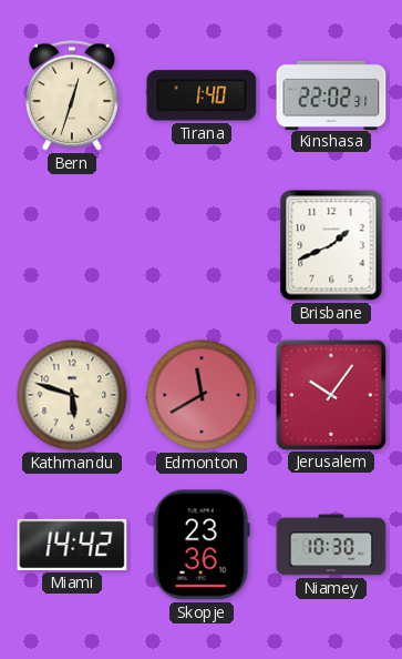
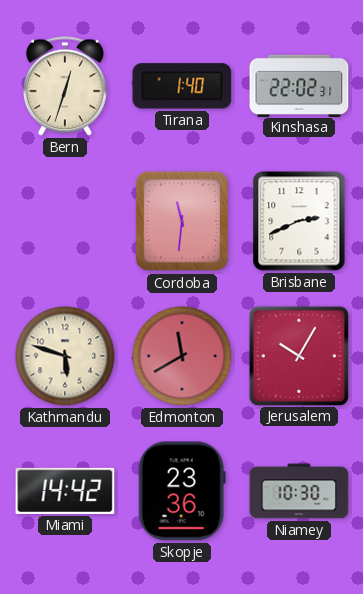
Cordoba: none -> 11:31
Brisbane: 1:41 -> 2:41
Jerusalem: 10:06 -> 10:05
